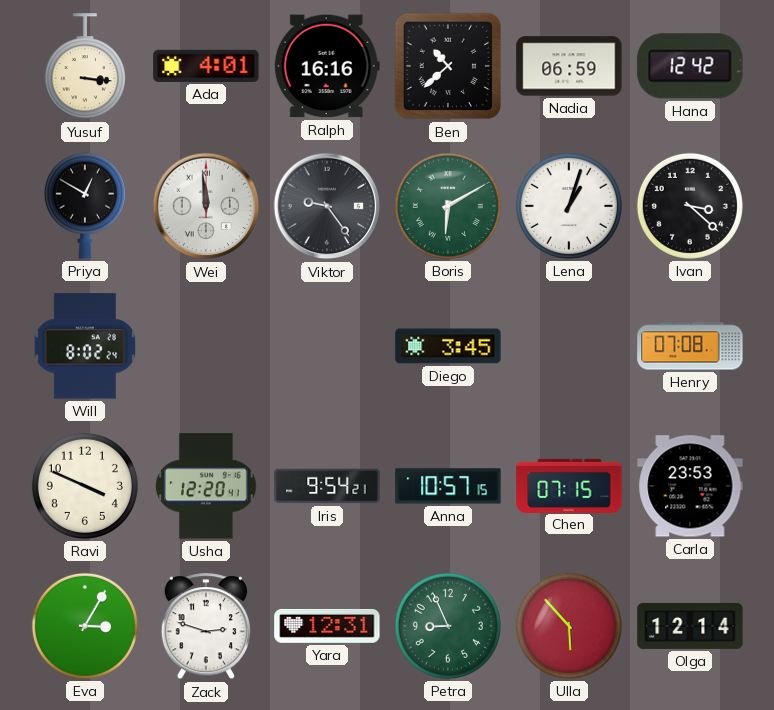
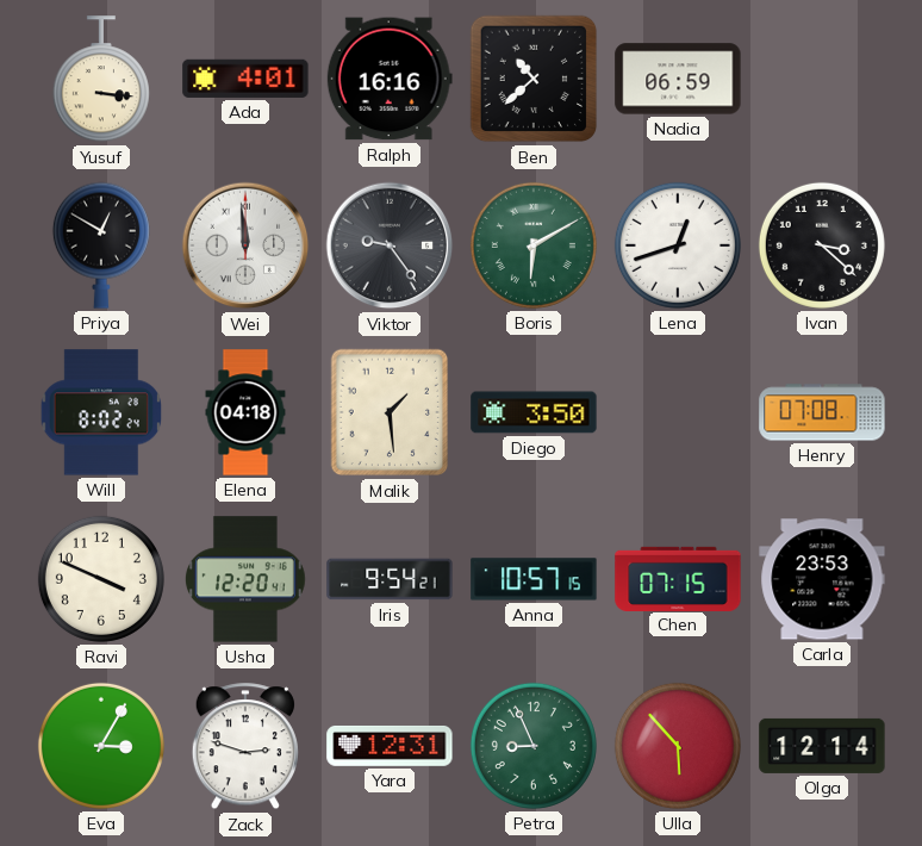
Hana: 12:42 -> none
Lena: 1:03 -> 12:42
Elena: none -> 04:18
Malik: none -> 1:29
Diego: 3:45 -> 3:50
